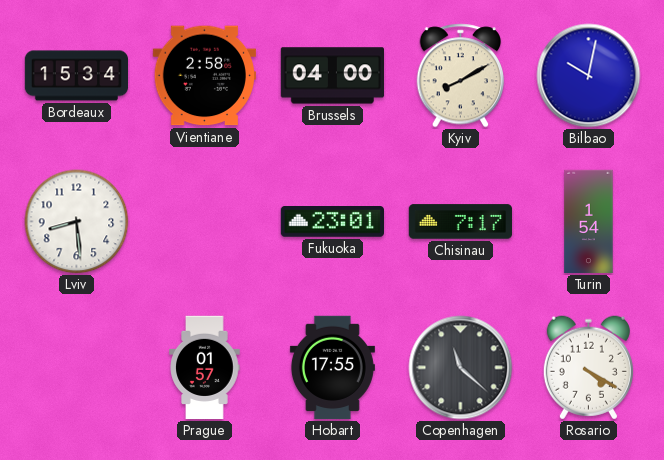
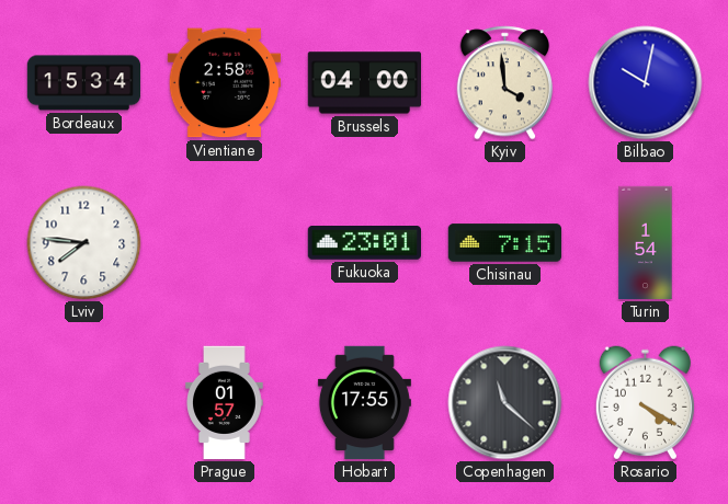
Kyiv: 8:10 -> 3:59
Lviv: 8:29 -> 7:46
Chisinau: 7:17 -> 7:15
